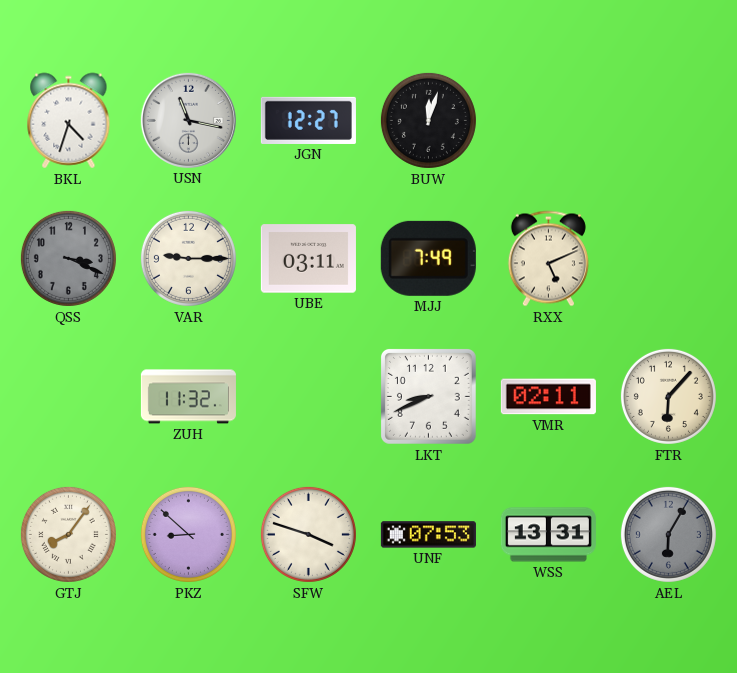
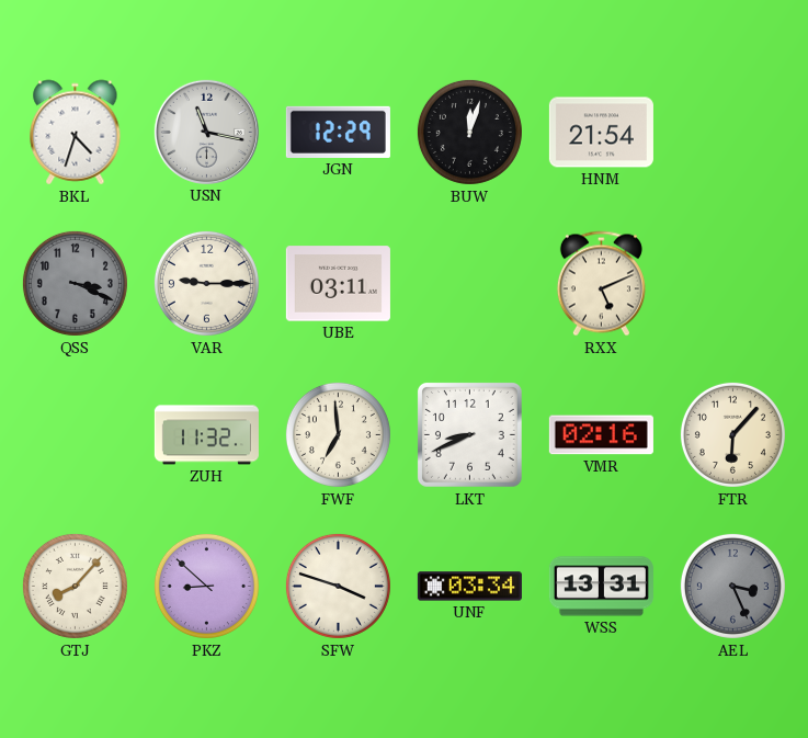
JGN: 12:27 -> 12:29
HNM: none -> 21:54
MJJ: 7:49 -> none
FWF: none -> 6:59
VMR: 02:11 -> 02:16
GTJ: 8:06 -> 8:07
UNF: 07:53 -> 03:34
AEL: 6:05 -> 3:26
